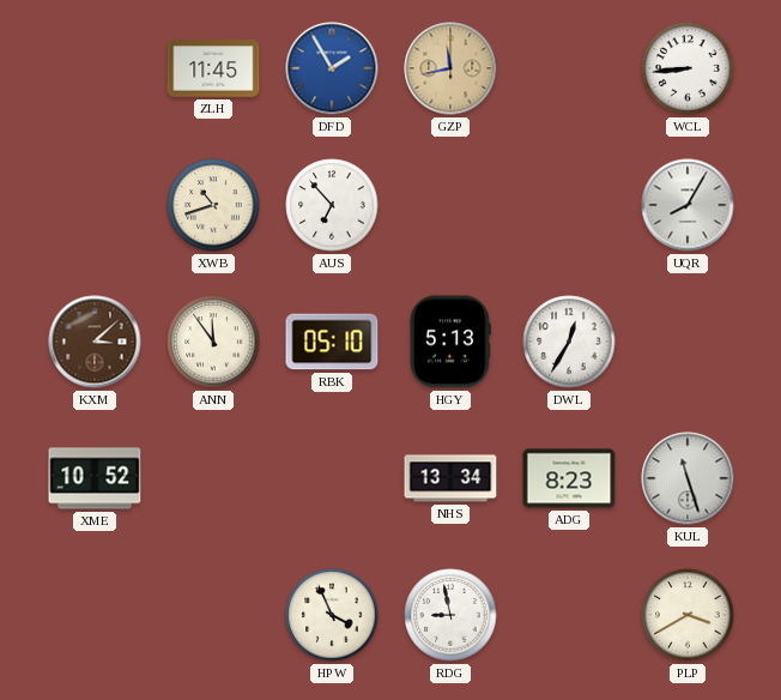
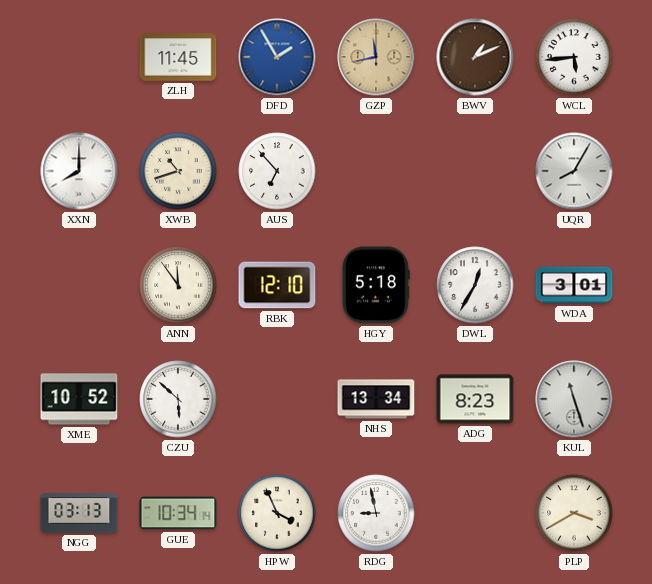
BWV: none -> 1:11
WCL: 8:44 -> 5:44
XXN: none -> 8:00
KXM: 3:08 -> none
RBK: 05:10 -> 12:10
HGY: 5:13 -> 5:18
WDA: none -> 3:01
CZU: none -> 5:52
NGG: none -> 03:13
GUE: none -> 10:34
